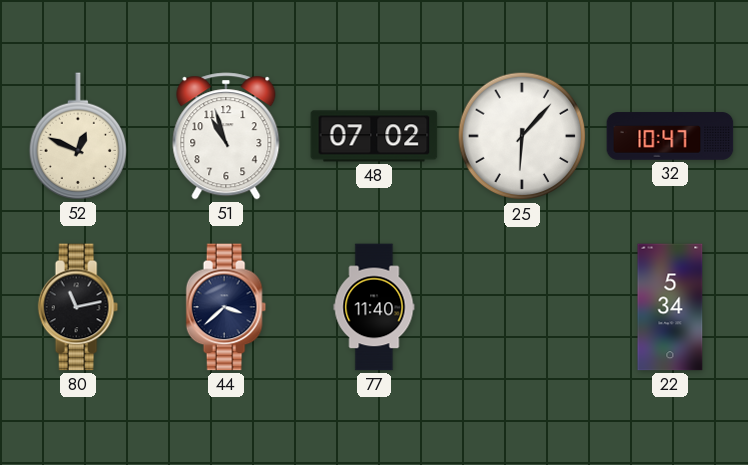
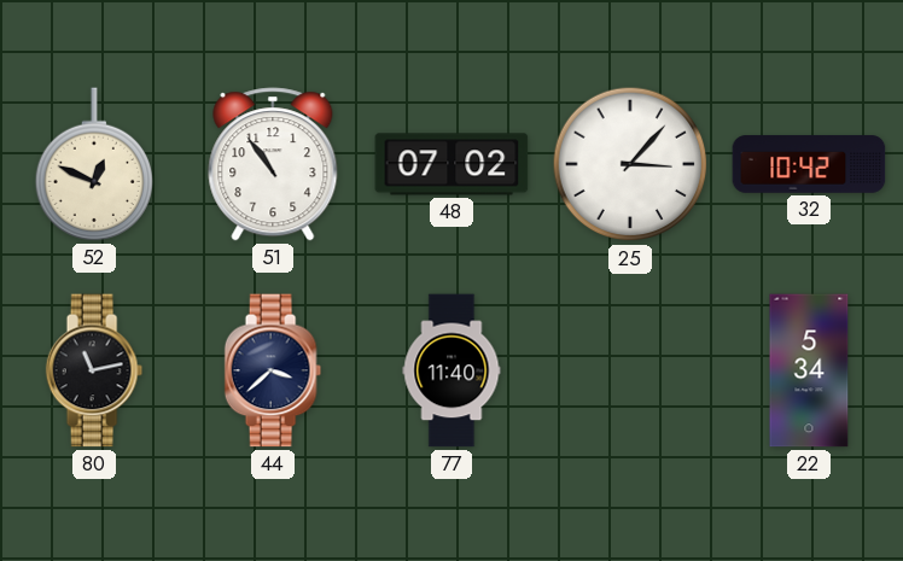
51: 10:57 -> 10:54
25: 6:07 -> 3:07
32: 10:47 -> 10:42
